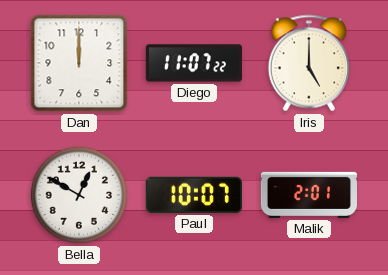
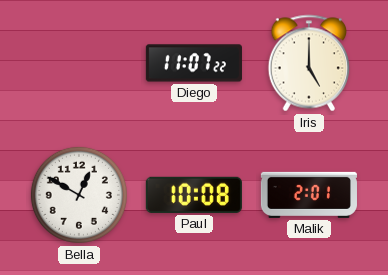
Dan: 12:00 -> none
Paul: 10:07 -> 10:08
